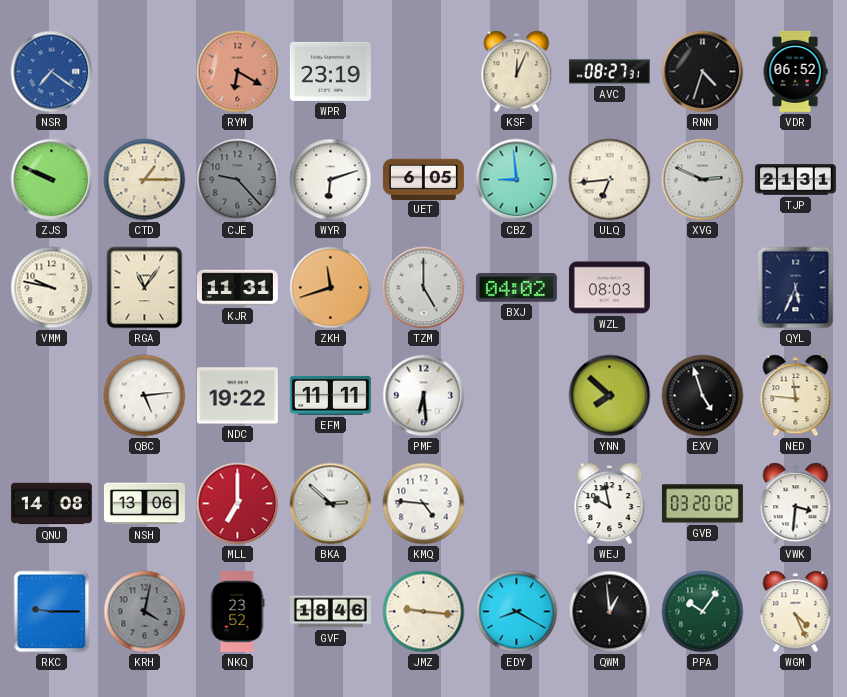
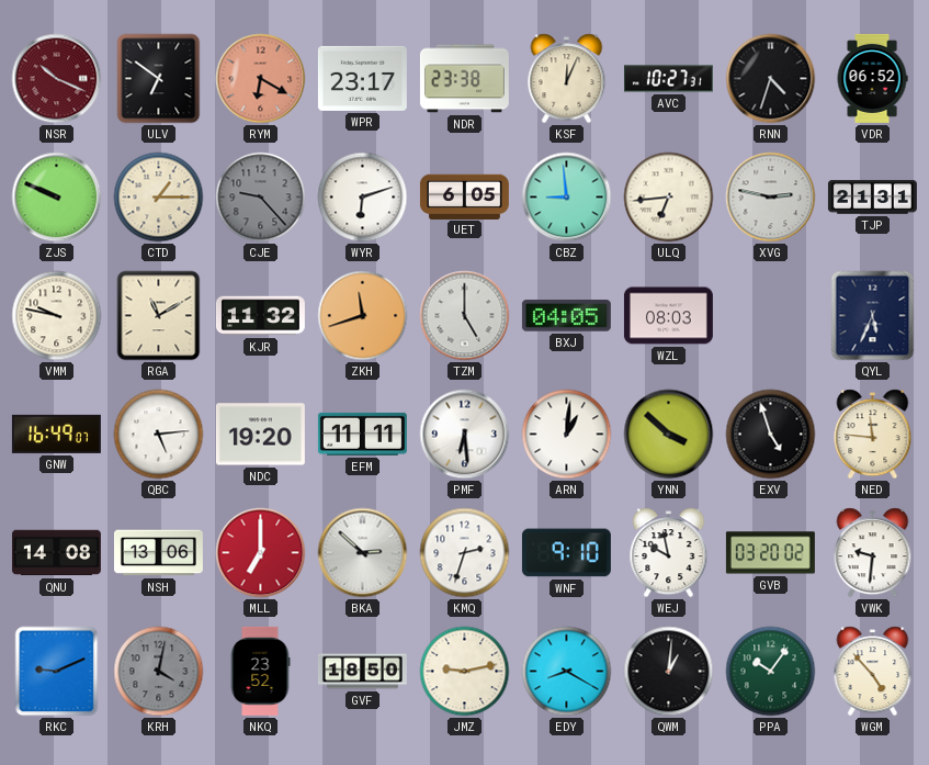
NSR: 7:21 -> 10:19
NSR dial: blue -> burgundy
ULV: none -> 6:51
WPR: 23:19 -> 23:17
NDR: none -> 23:38
AVC: 08:27 -> 10:27
XVG: 2:49 -> 2:47
RGA: 11:06 -> 11:10
KJR: 11:31 -> 11:32
BXJ: 04:02 -> 04:05
GNW: none -> 16:49
NDC: 19:22 -> 19:20
ARN: none -> 1:01
YNN: 7:52 -> 3:52
KMQ: 4:46 -> 2:33
WNF: none -> 9:10
VWK: 3:31 -> 9:31
RKC: 9:15 -> 9:11
GVF: 18:46 -> 18:50
JMZ: 9:16 -> 9:13
QWM: 12:59 -> 1:01
WGM: 4:26 -> 4:53
